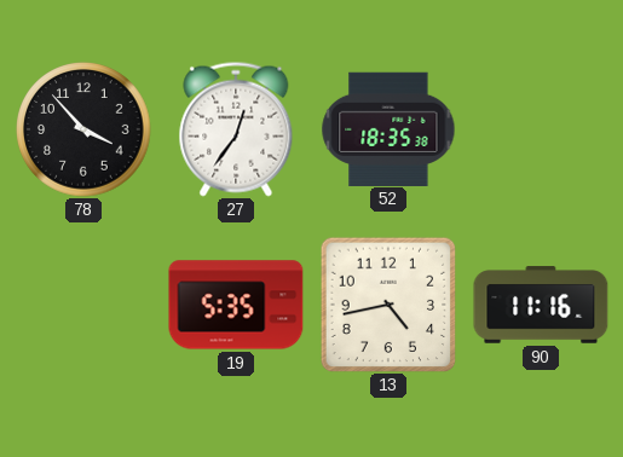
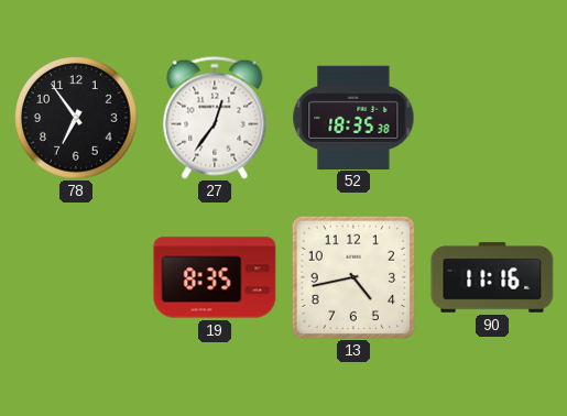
78: 3:53 -> 6:54
19: 5:35 -> 8:35
